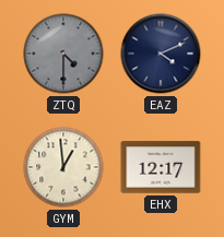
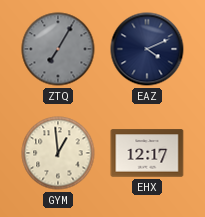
ZTQ: 4:30 -> 7:05
